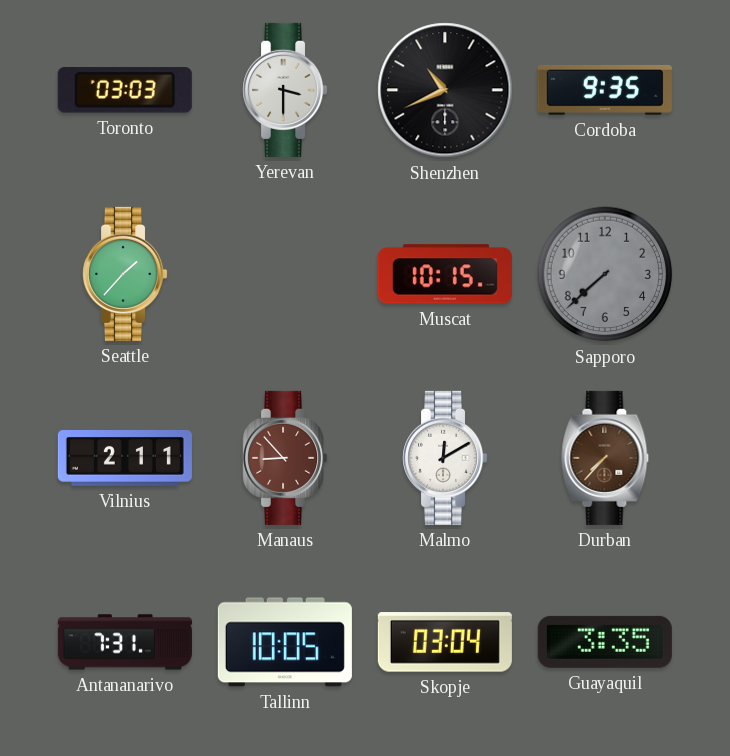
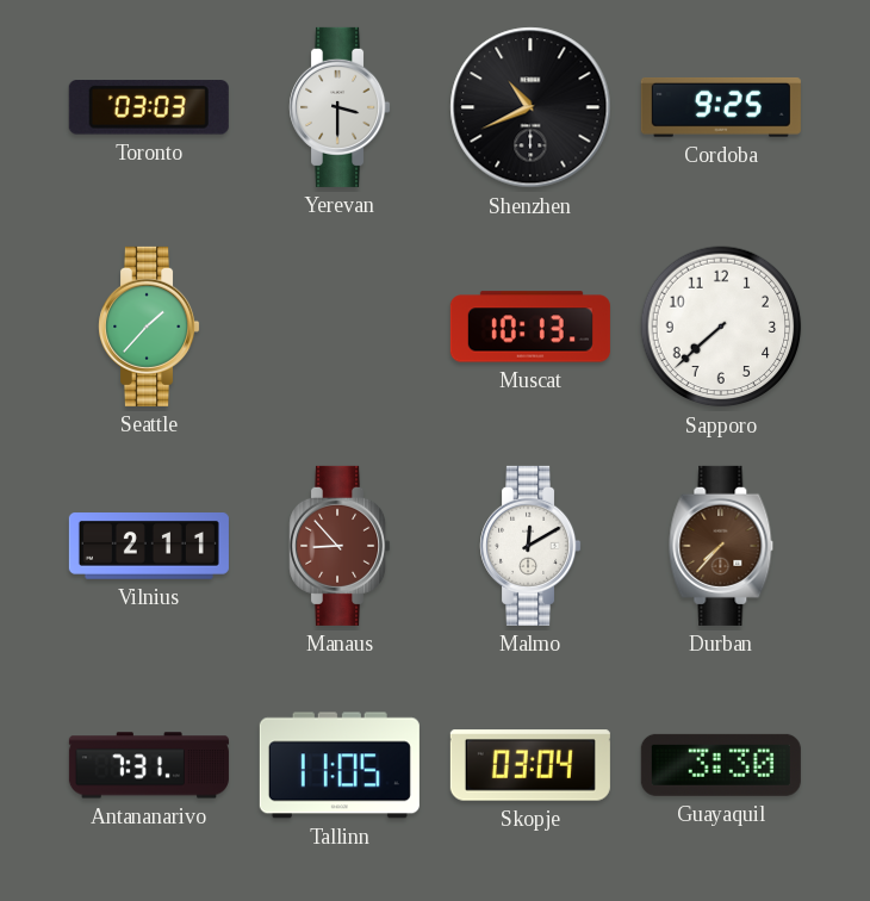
Cordoba: 9:35 -> 9:25
Muscat: 10:15 -> 10:13
Sapporo dial: grey -> white
Tallinn: 10:05 -> 11:05
Guayaquil: 3:35 -> 3:30
